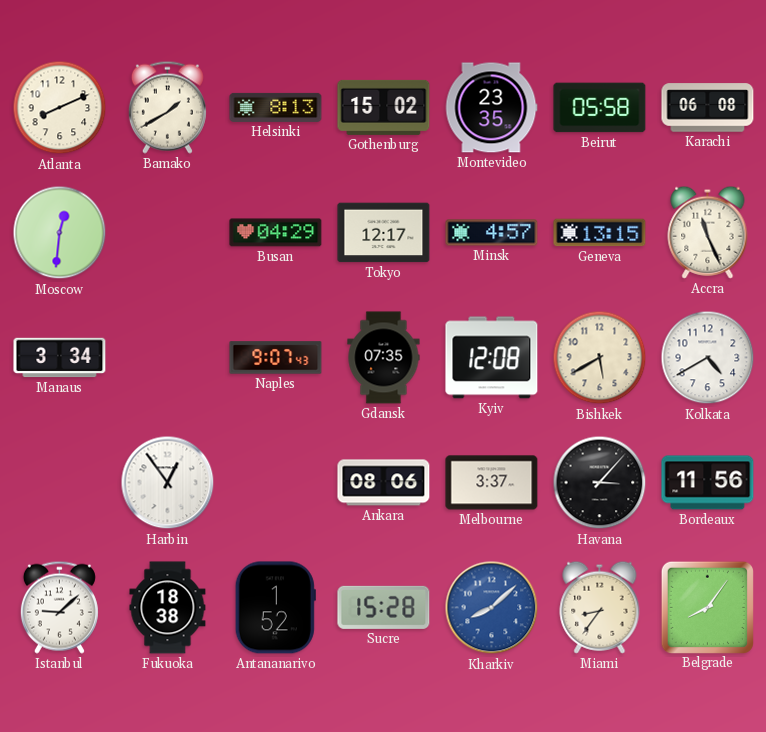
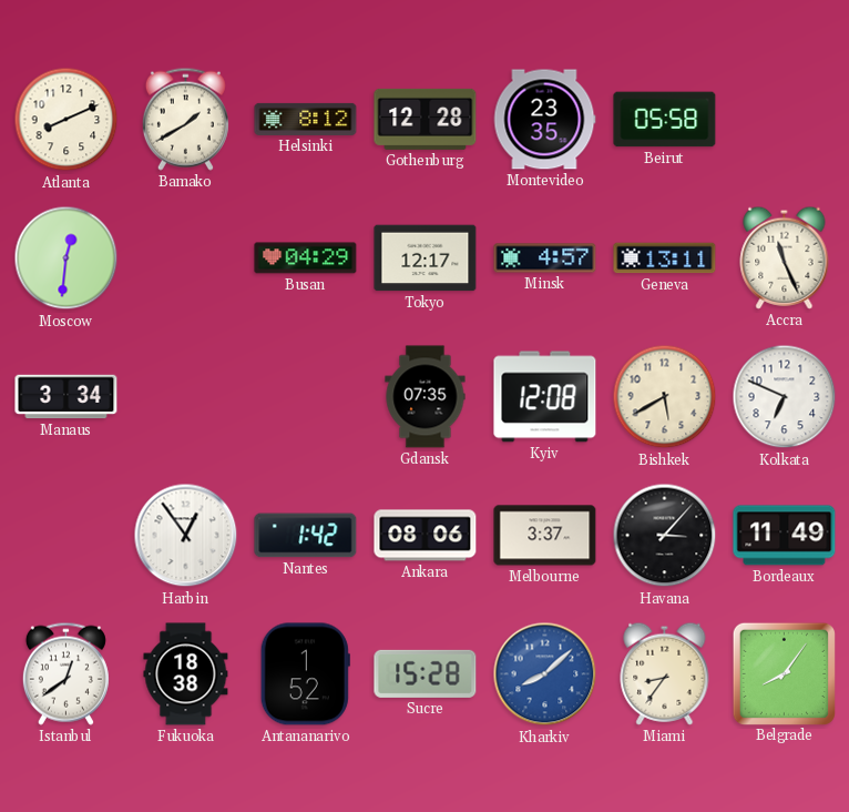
Helsinki: 8:13 -> 8:12
Gothenburg: 15:02 -> 12:28
Karachi: 06:08 -> none
Geneva: 13:15 -> 13:11
Naples: 9:07 -> none
Kolkata: 4:40 -> 6:49
Nantes: none -> 1:42
Bordeaux: 11:56 -> 11:49
Istanbul: 9:08 -> 12:39
